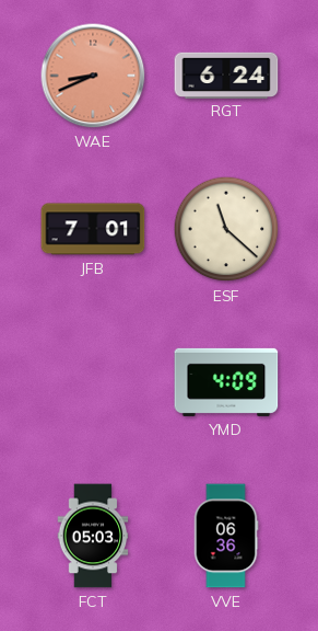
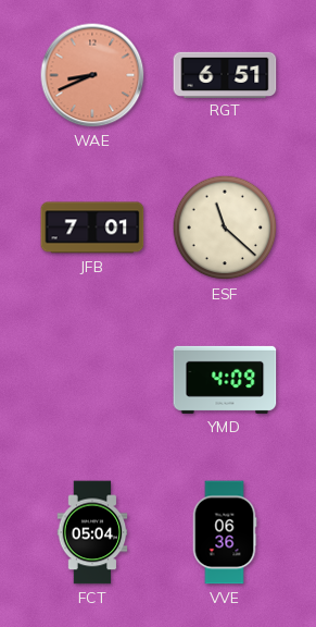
RGT: 6:24 -> 6:51
FCT: 05:03 -> 05:04
